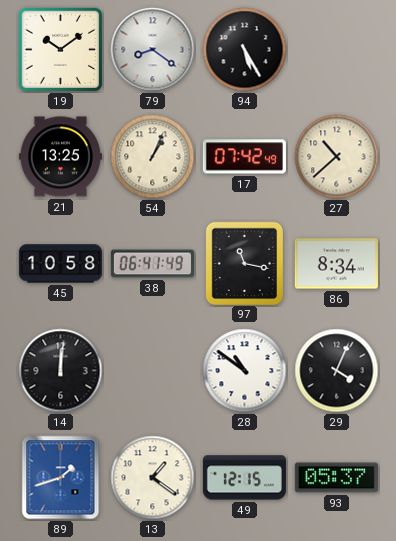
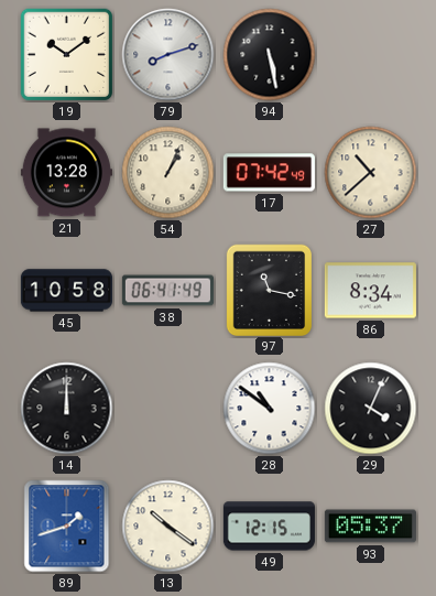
79: 8:21 -> 8:12
94: 5:25 -> 5:28
21: 13:25 -> 13:28
14: 12:01 -> 12:00
13: 1:21 -> 10:21
